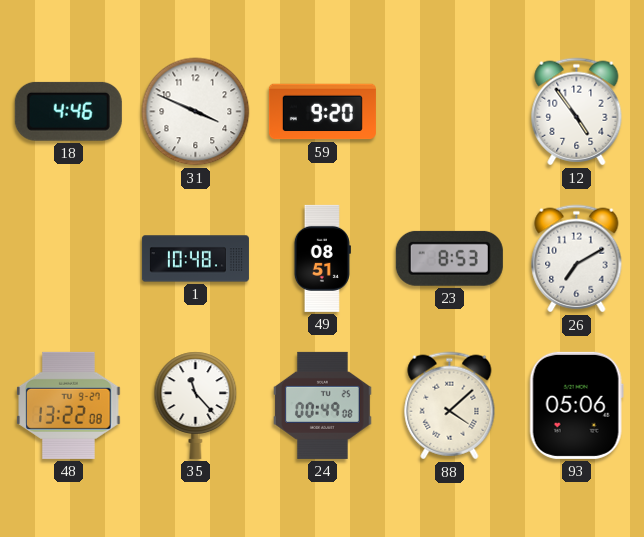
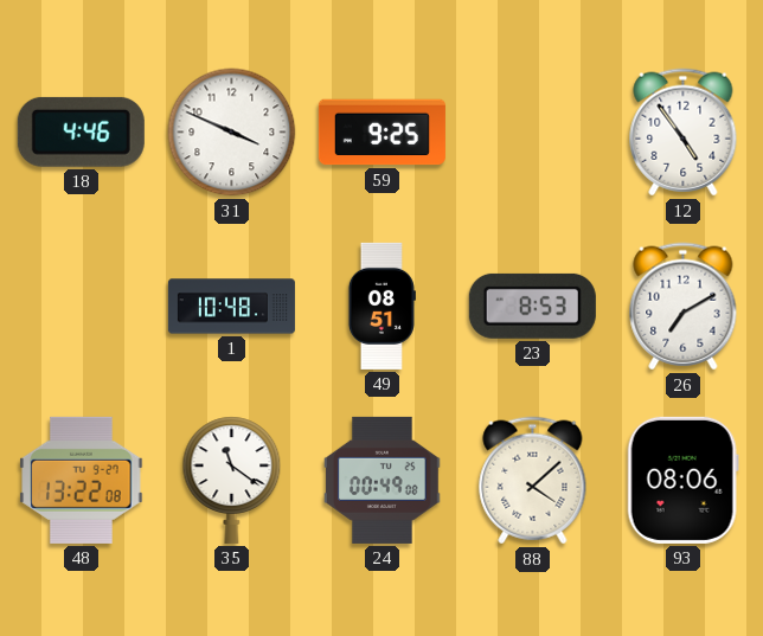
59: 9:20 -> 9:25
35: 11:23 -> 11:21
93: 05:06 -> 08:06
